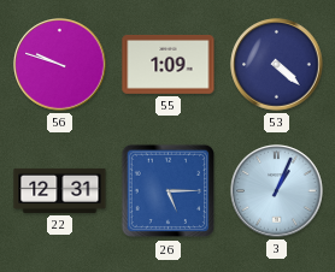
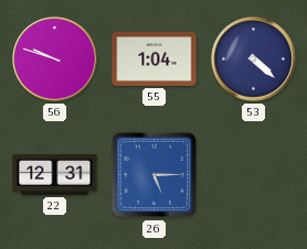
55: 1:09 -> 1:04
3: 1:04 -> none
